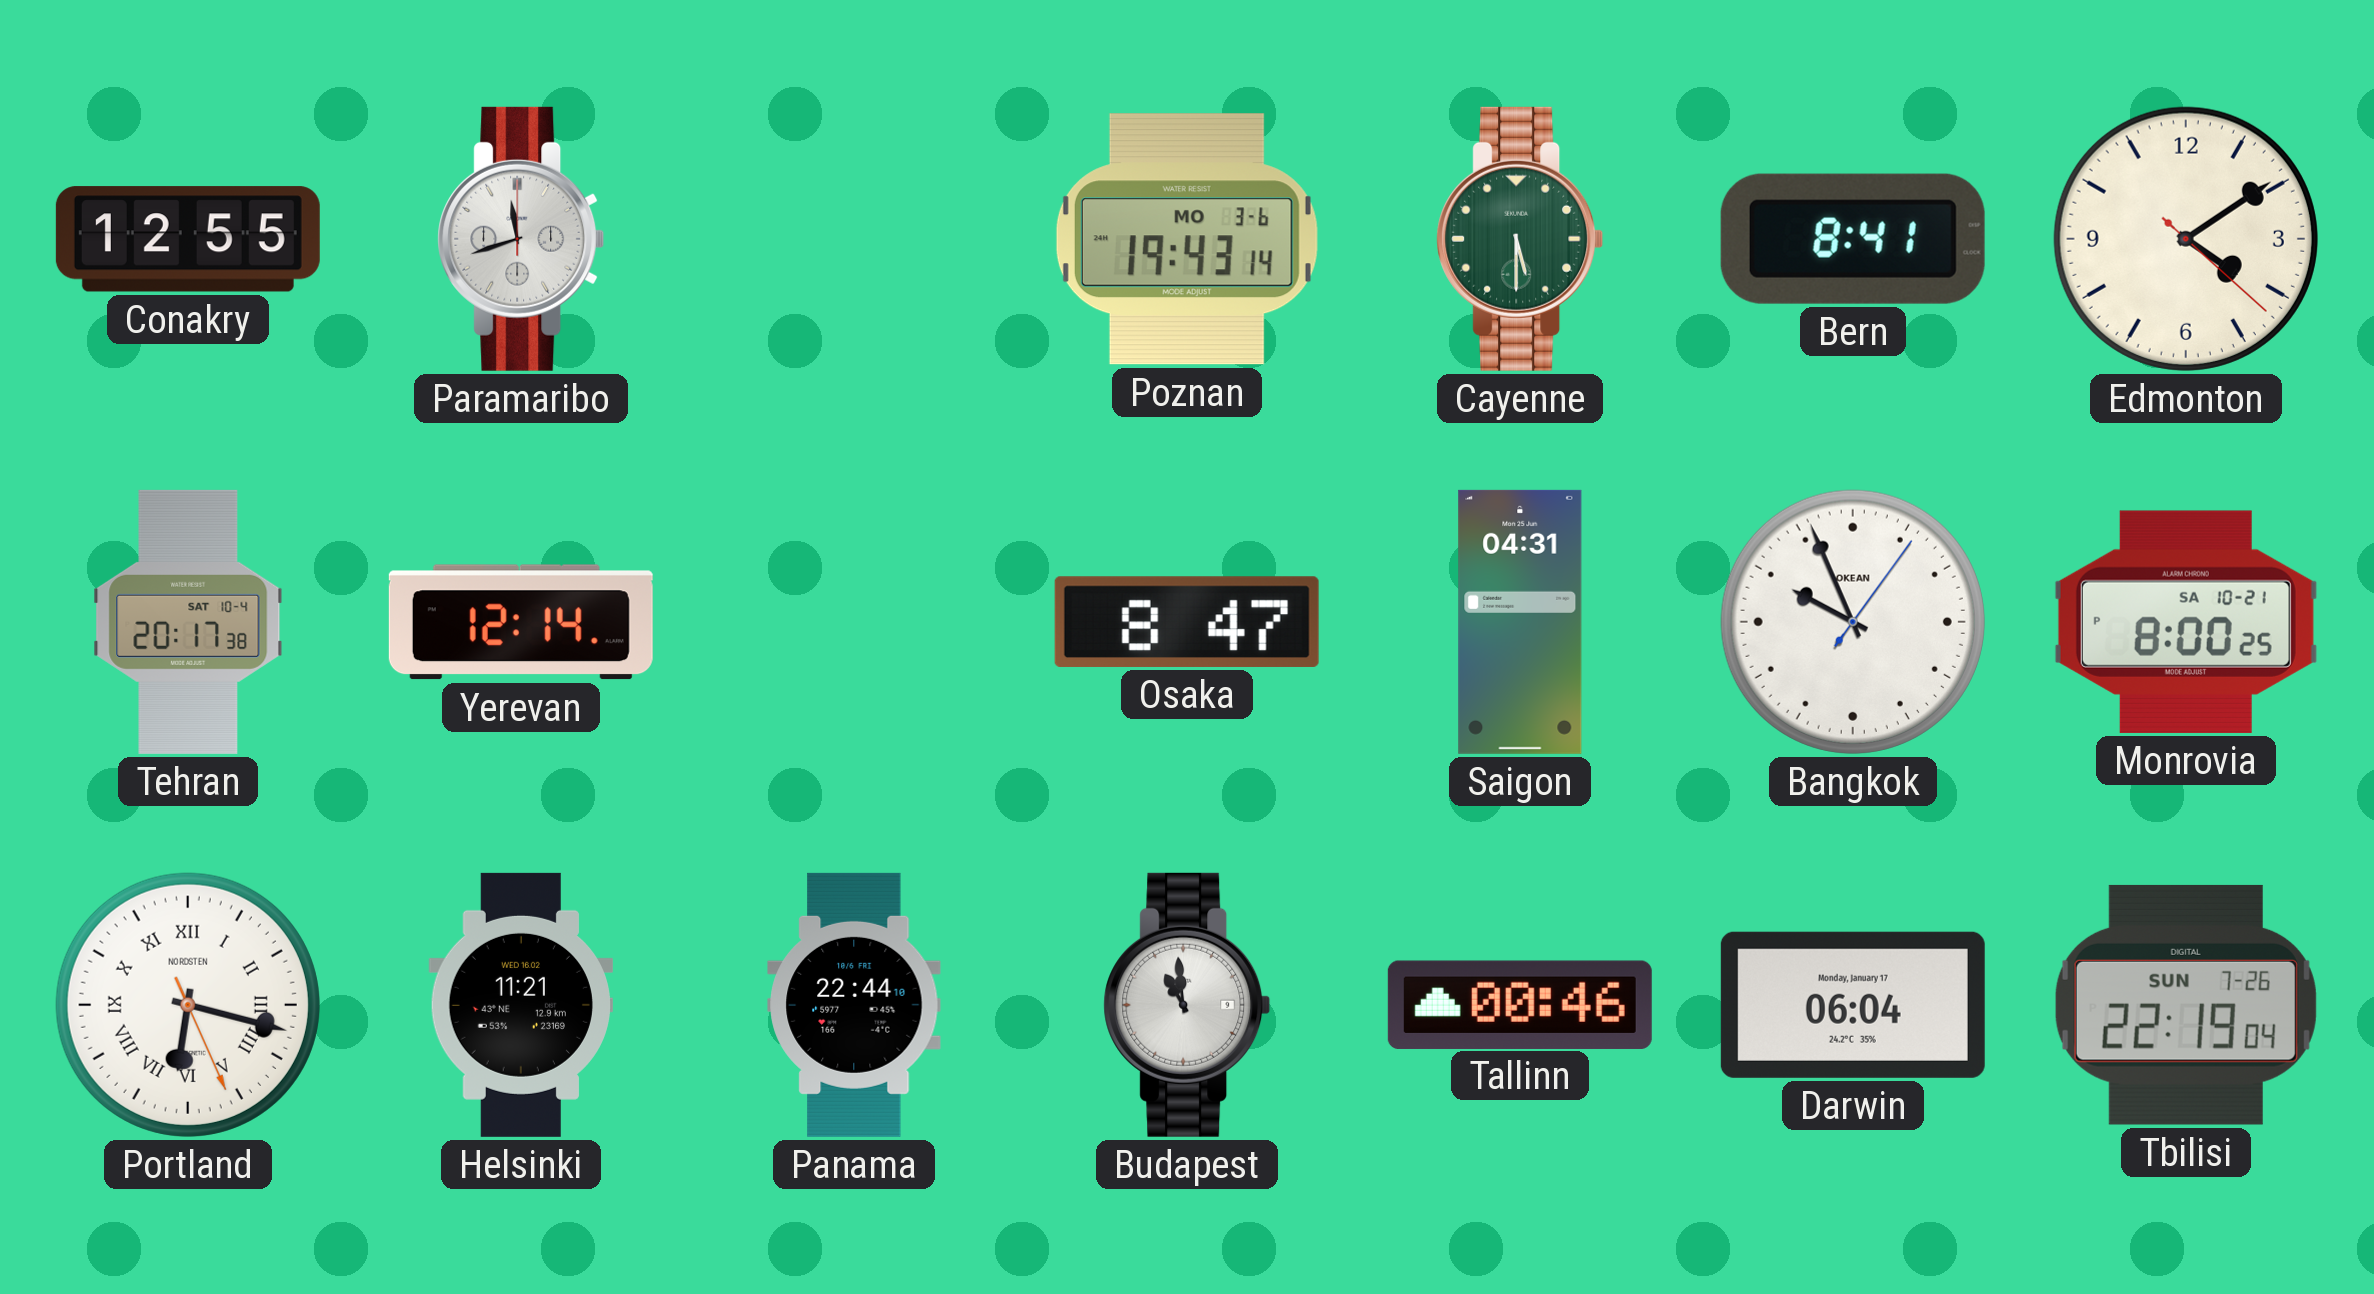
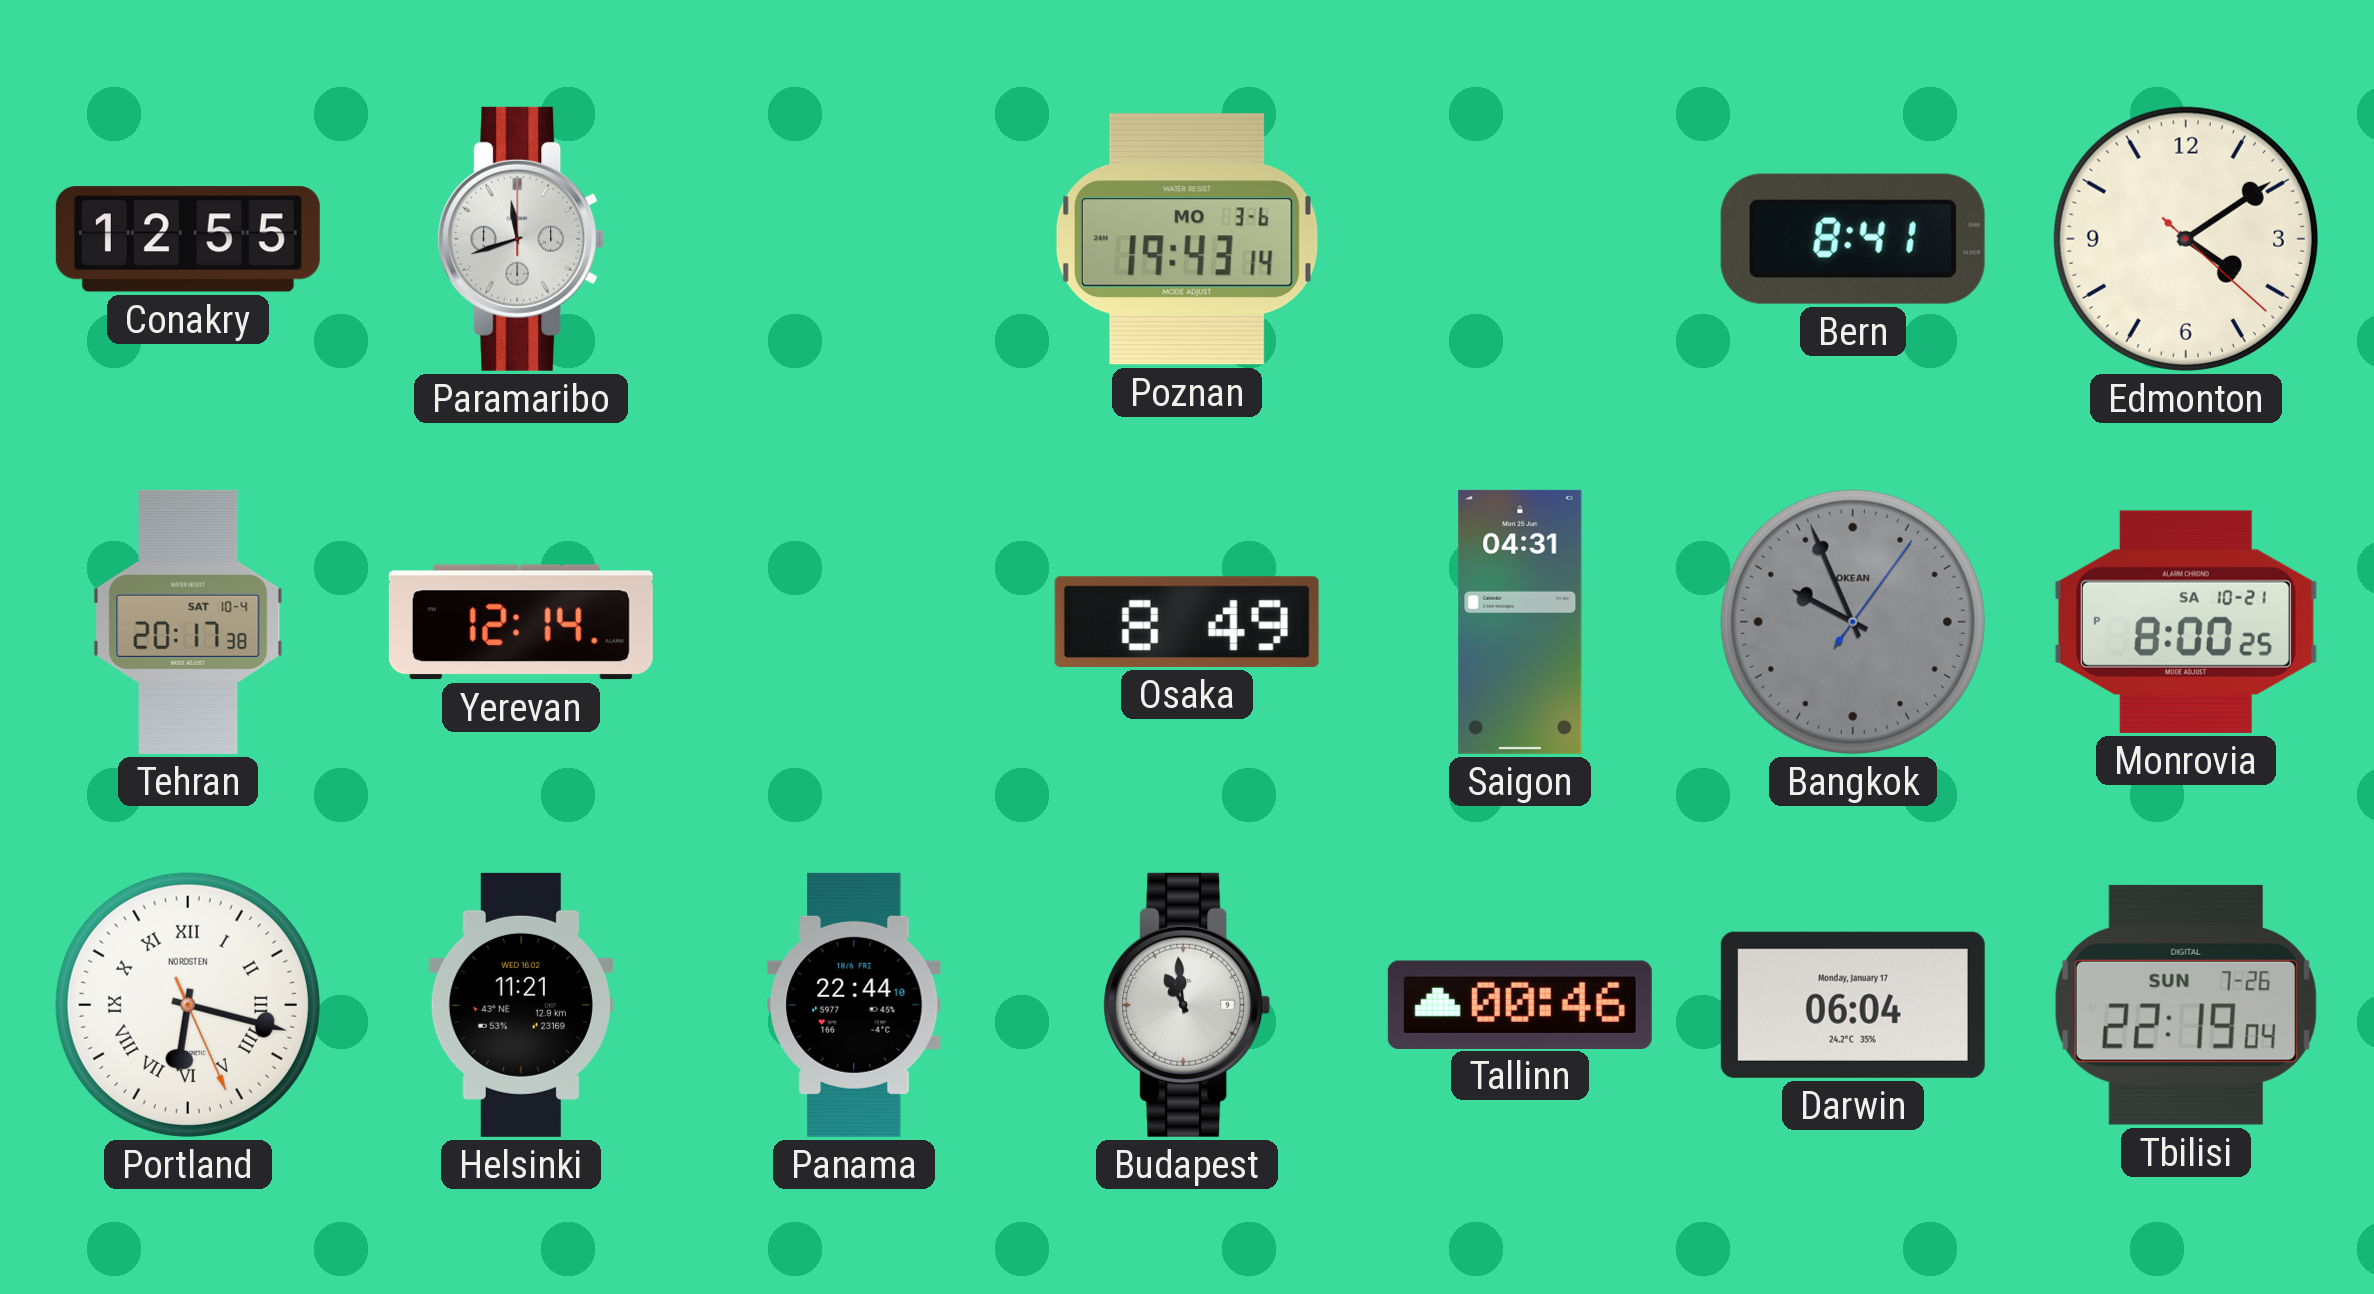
Cayenne: 5:30 -> none
Osaka: 8:47 -> 8:49
Bangkok dial: white -> grey
